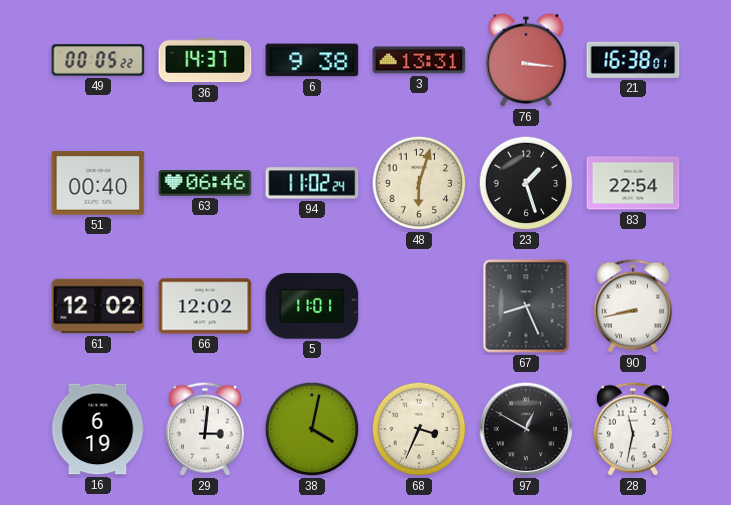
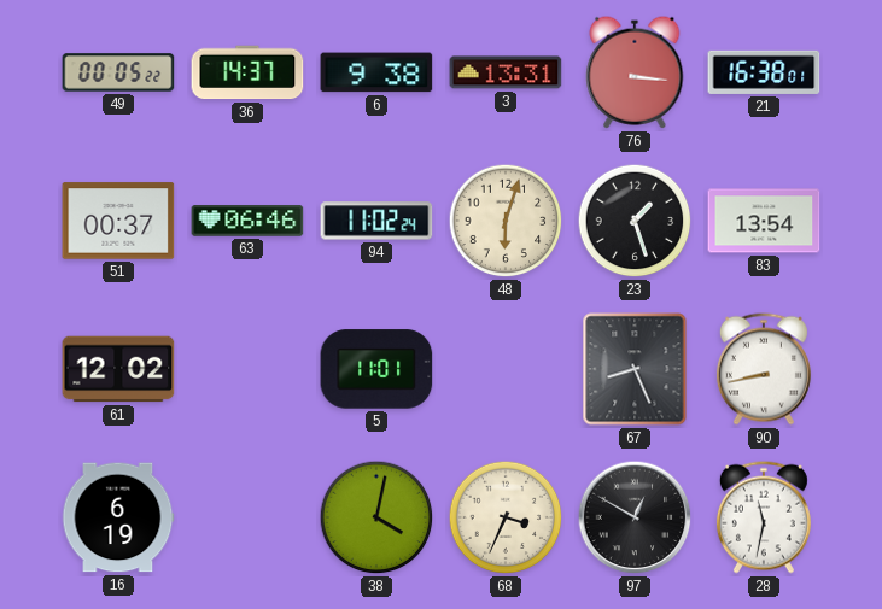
51: 00:40 -> 00:37
83: 22:54 -> 13:54
66: 12:02 -> none
29: 3:01 -> none
